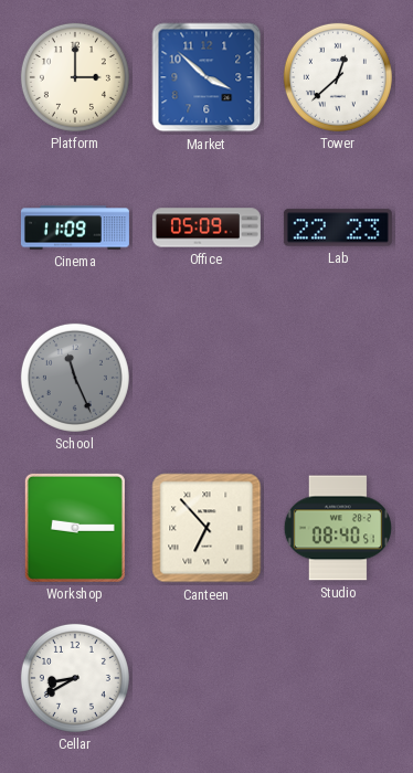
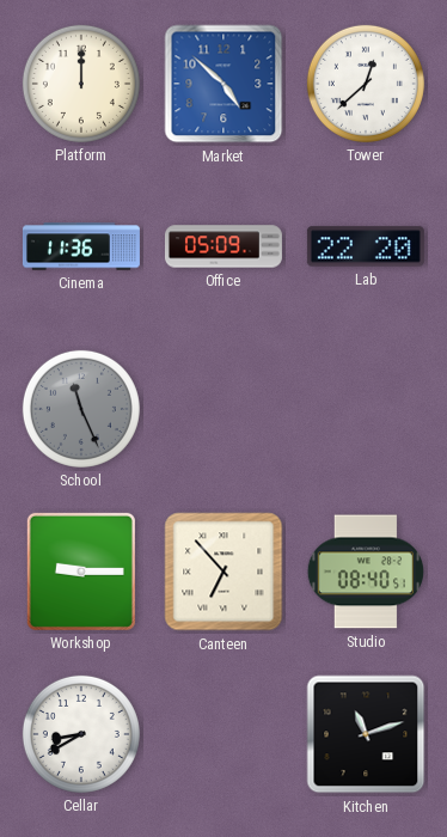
Platform: 3:00 -> 12:00
Market: 3:52 -> 4:52
Cinema: 11:09 -> 11:36
Lab: 22:23 -> 22:20
Kitchen: none -> 11:12
